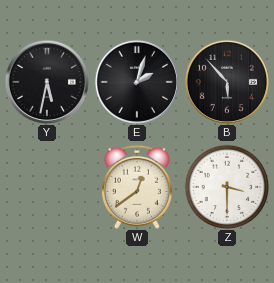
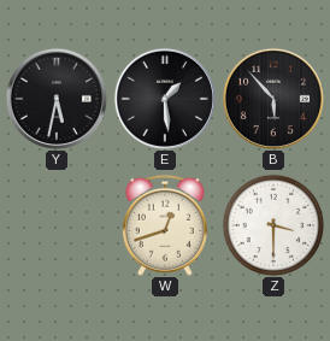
E: 2:03 -> 1:29
W: 12:39 -> 12:42
